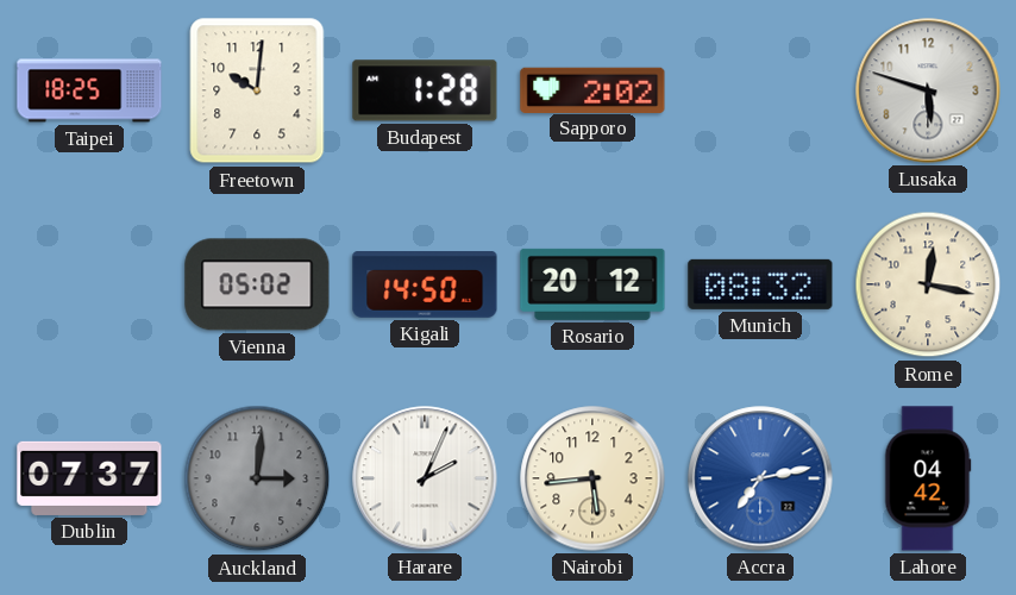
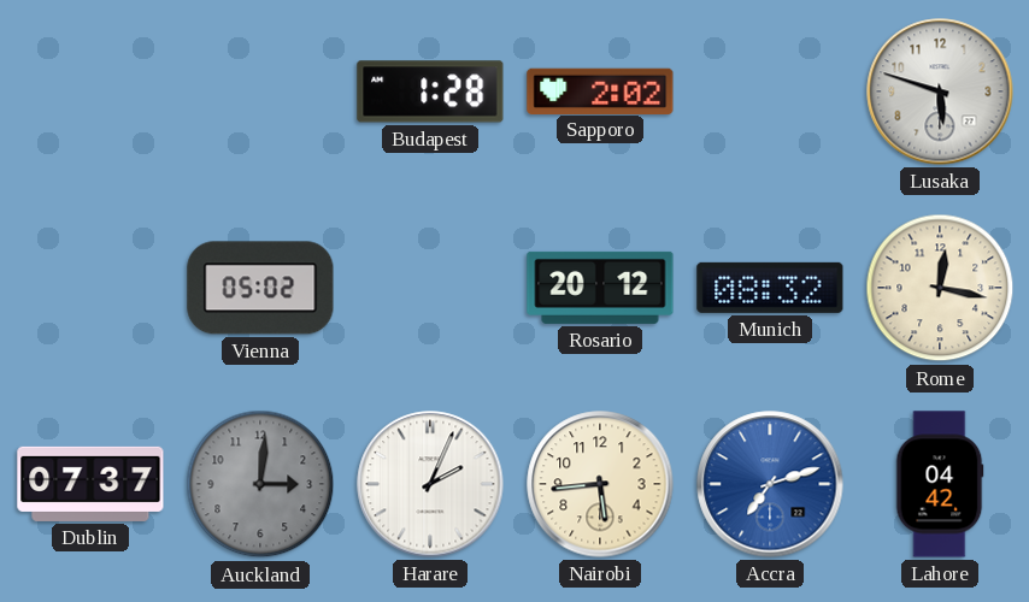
Taipei: 18:25 -> none
Freetown: 10:01 -> none
Kigali: 14:50 -> none
Accra: 7:13 -> 7:12
